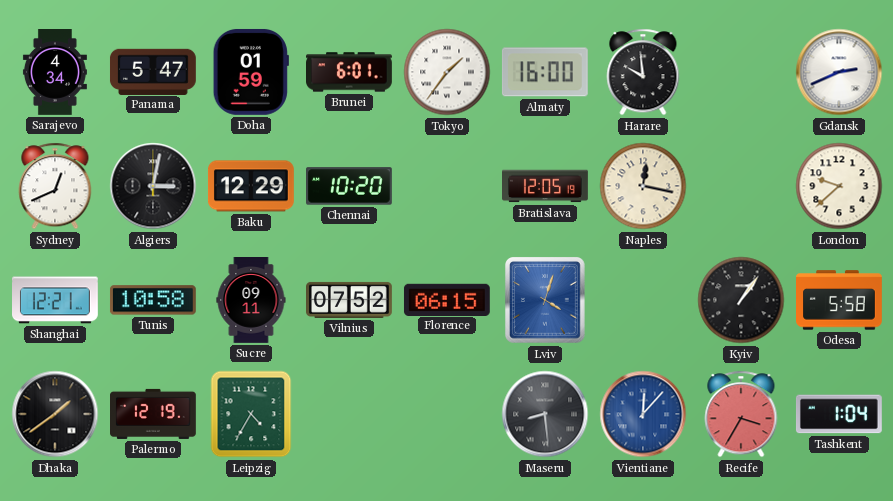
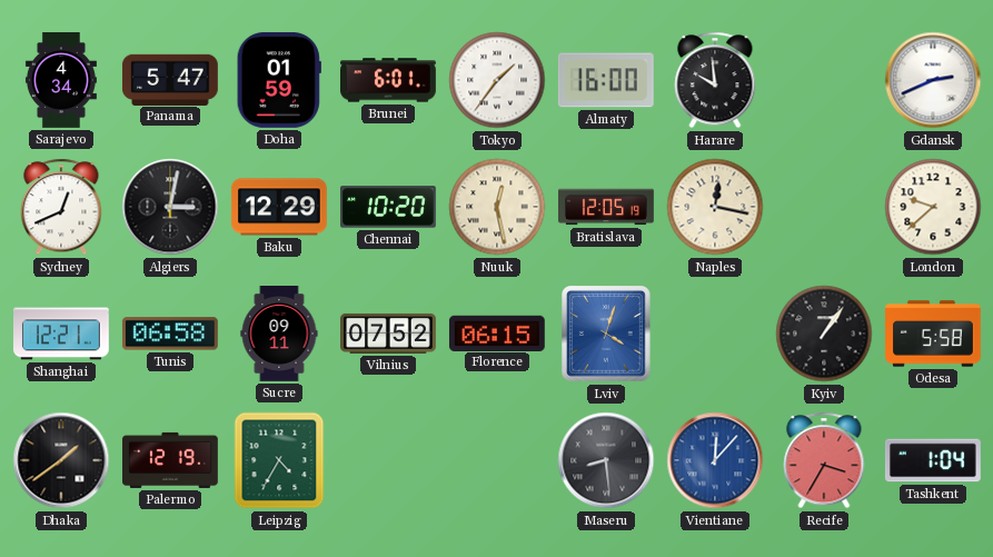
Nuuk: none -> 12:28
Tunis: 10:58 -> 06:58
